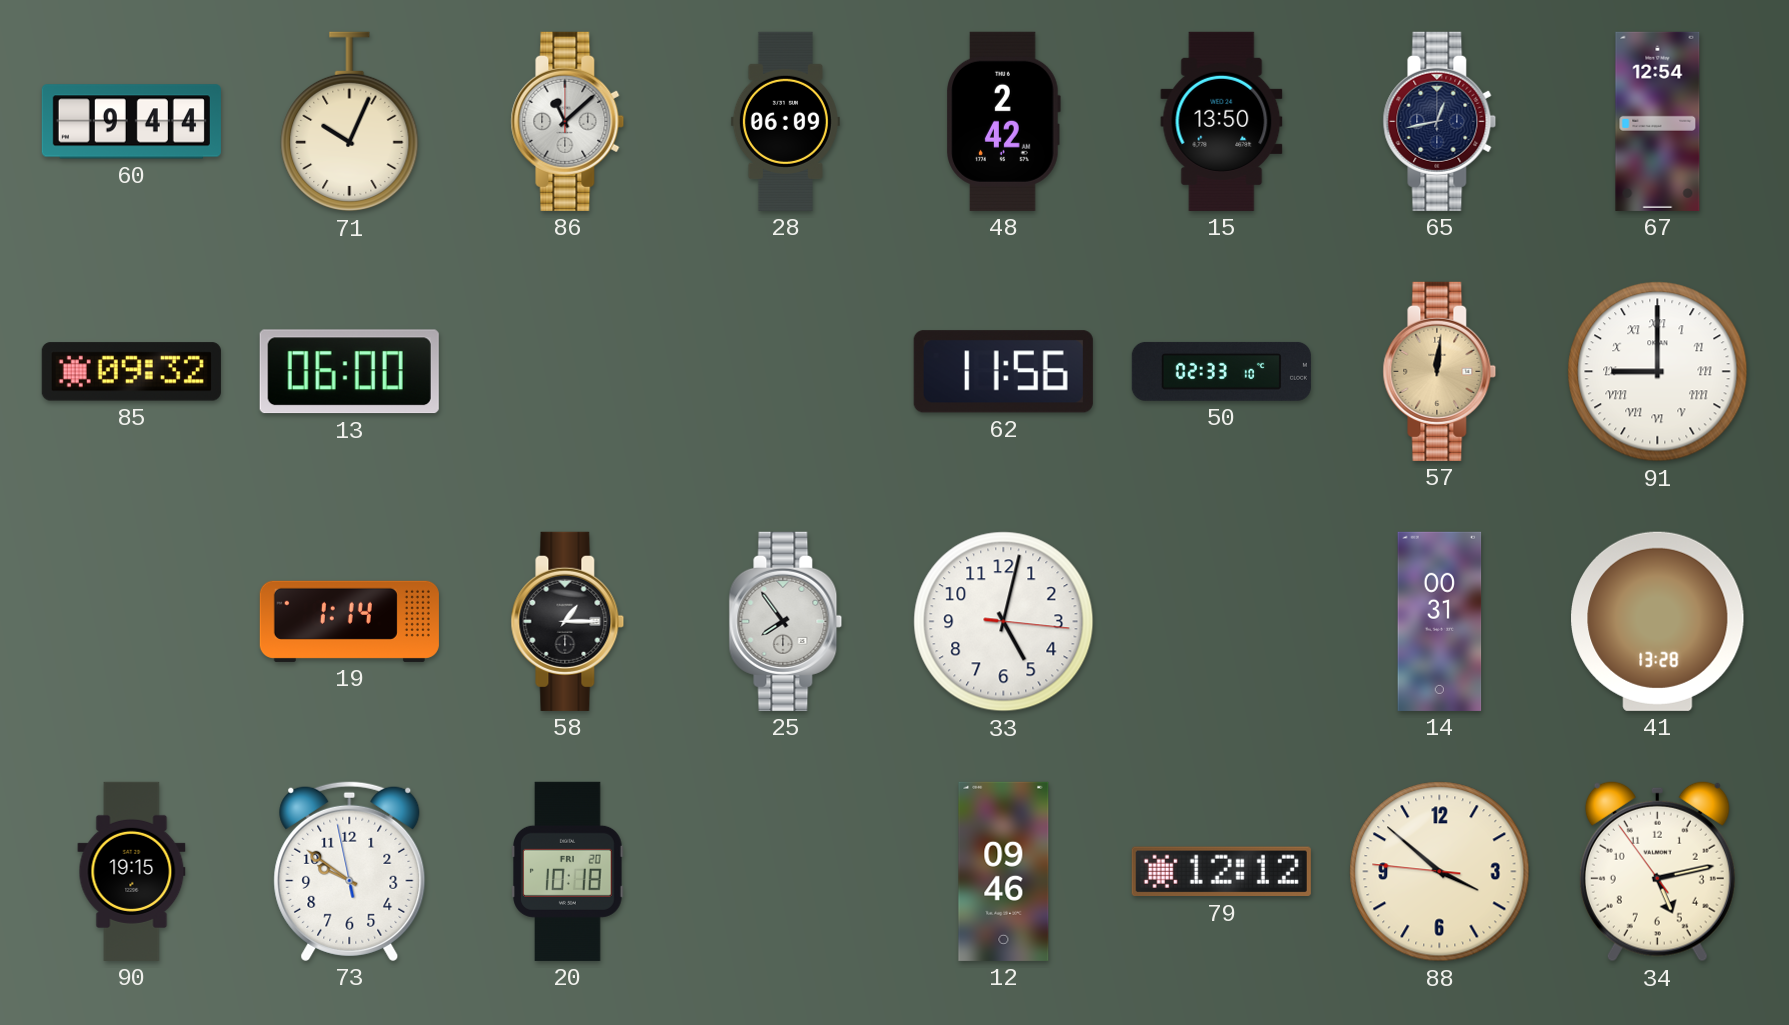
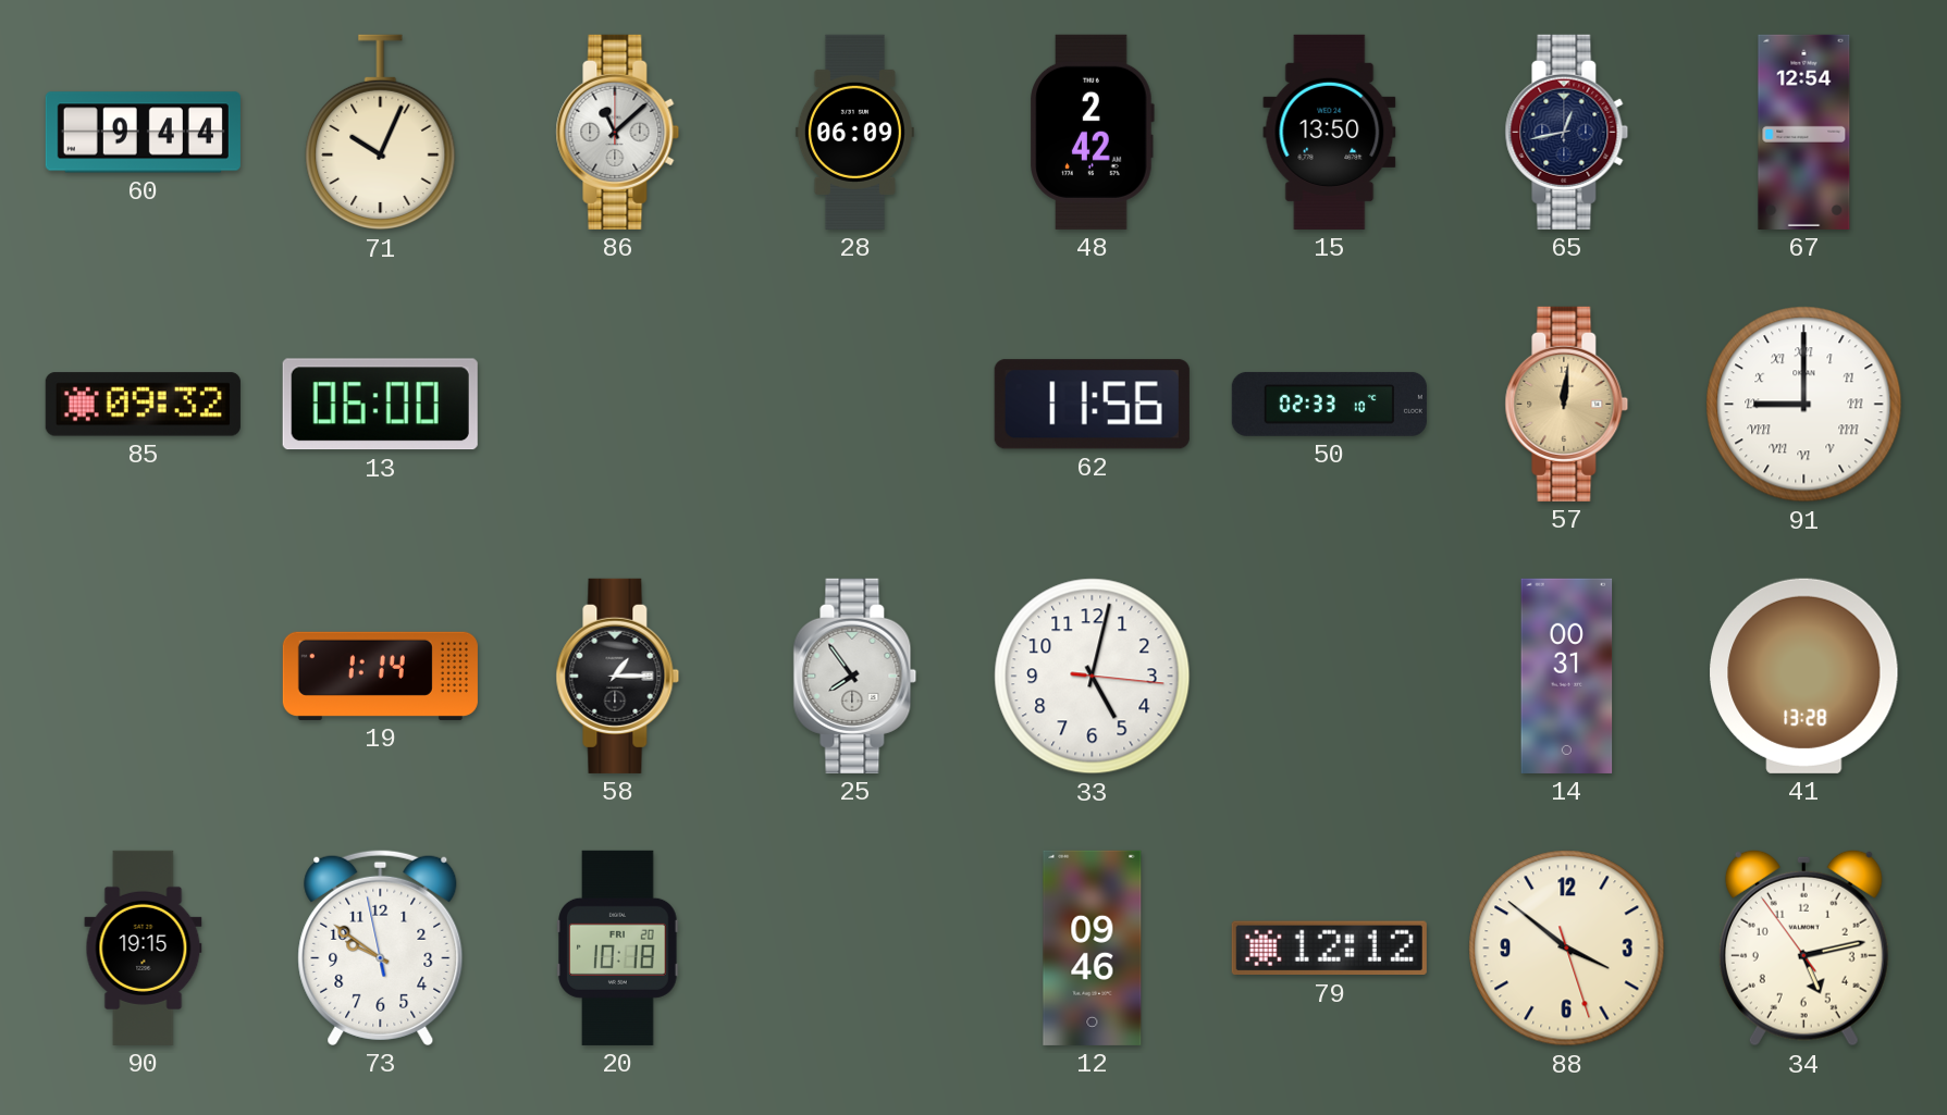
88: 3:51:46 -> 3:51:27
